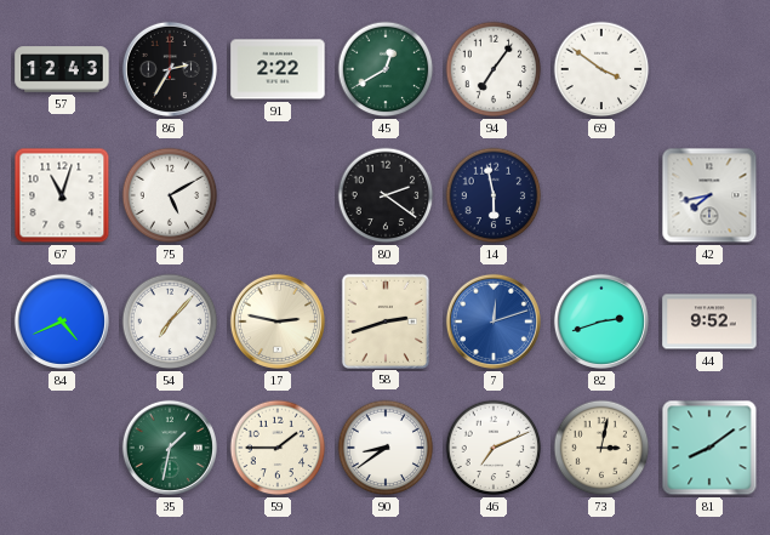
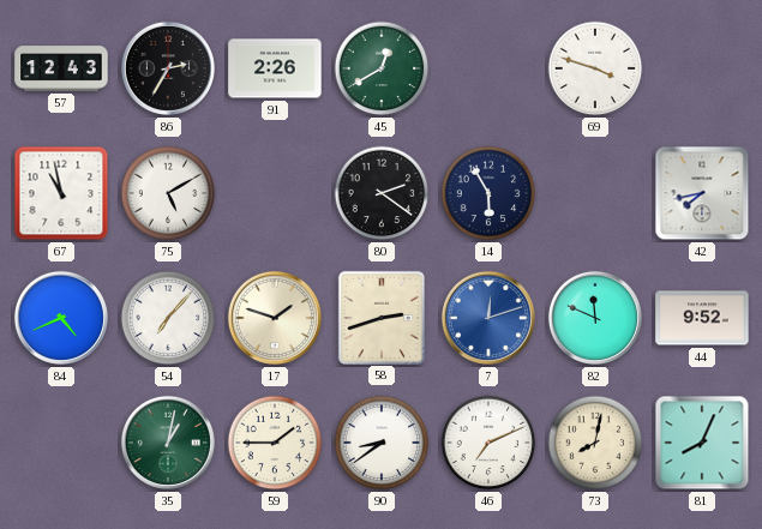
91: 2:22 -> 2:26
94: 7:06 -> none
69: 3:51 -> 3:48
67: 11:03 -> 10:58
14: 5:58 -> 5:55
17: 2:47 -> 1:48
82: 2:42 -> 11:49
35: 1:32 -> 1:02
73: 3:02 -> 8:02
81: 8:09 -> 8:04
